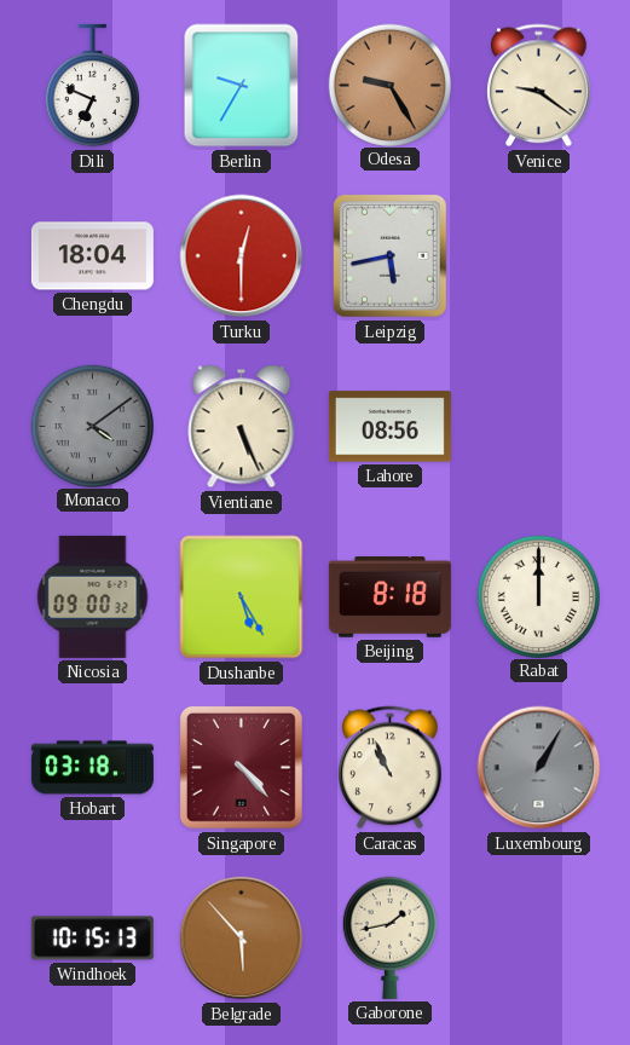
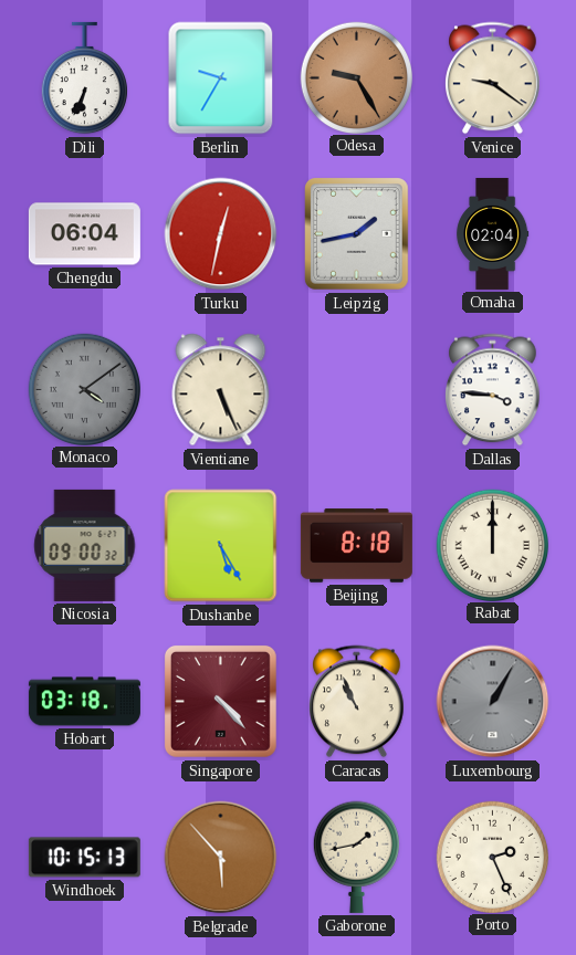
Dili: 6:49 -> 6:34
Chengdu: 18:04 -> 06:04
Turku: 12:30 -> 12:32
Leipzig: 5:43 -> 1:43
Omaha: none -> 02:04
Lahore: 08:56 -> none
Dallas: none -> 3:46
Porto: none -> 2:26
